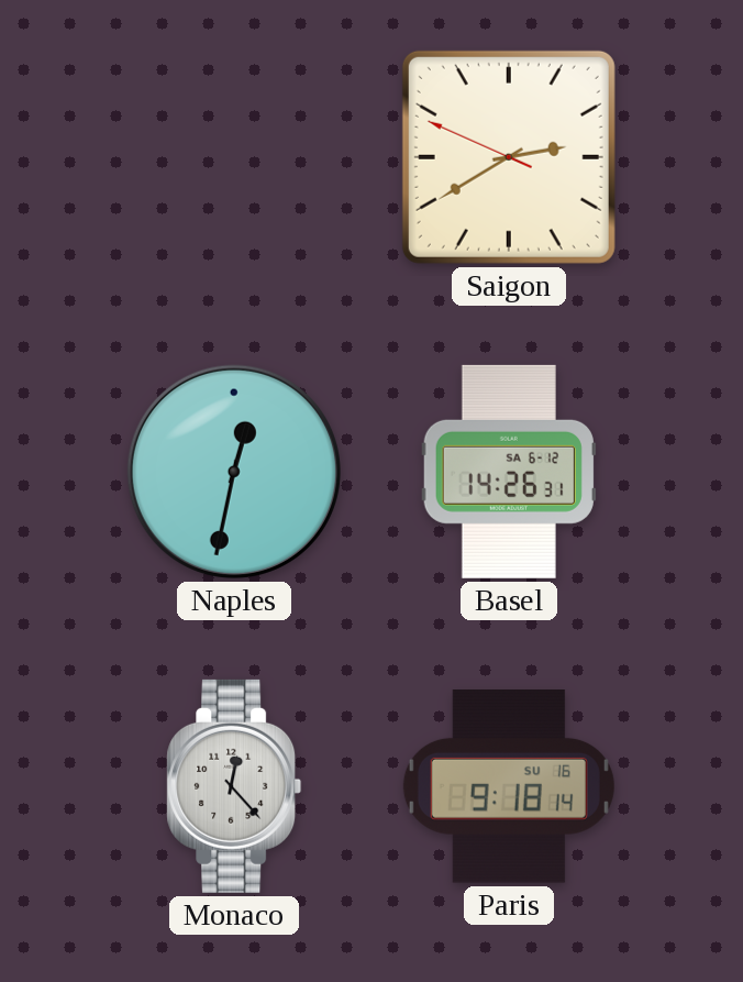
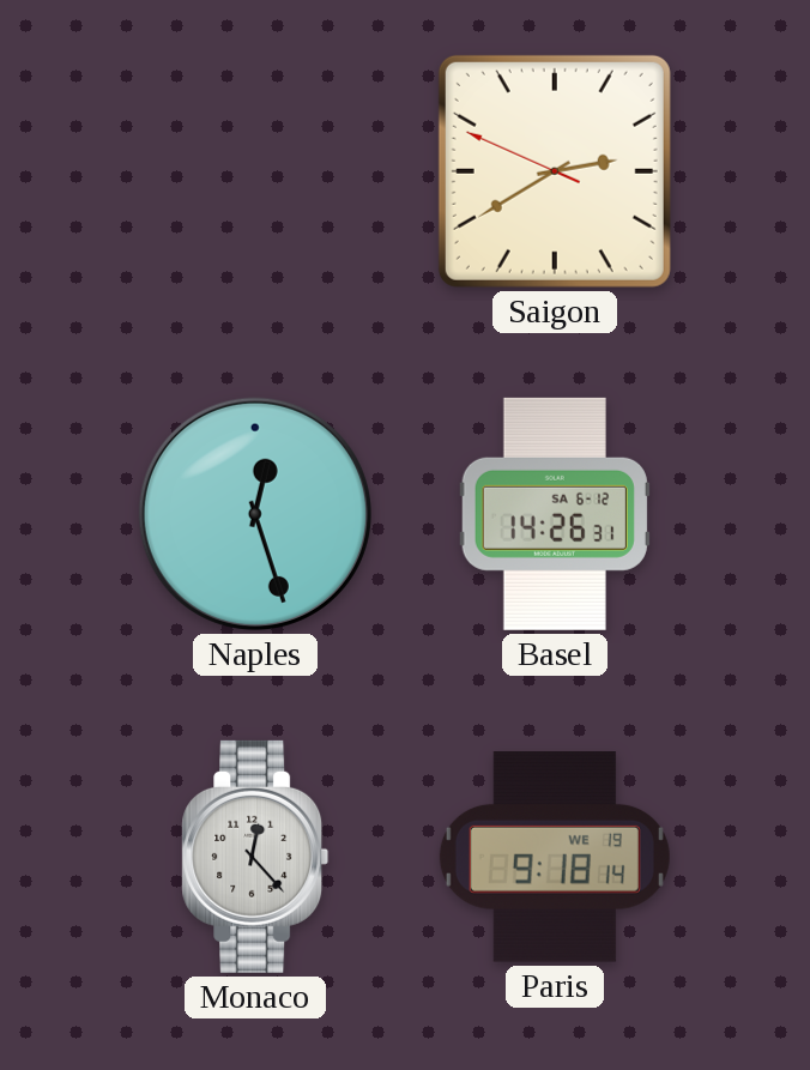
Naples: 12:32 -> 12:27
Paris date: SU 16 -> WE 19
